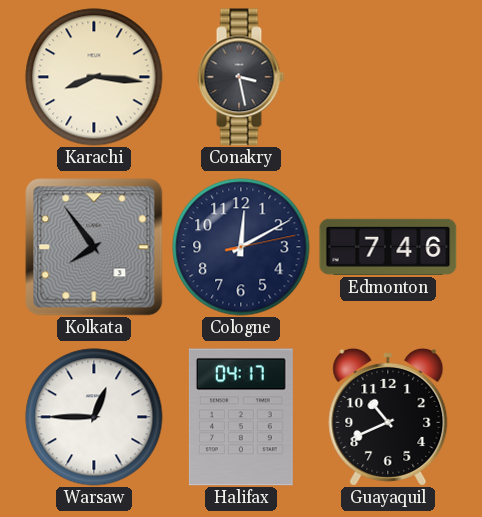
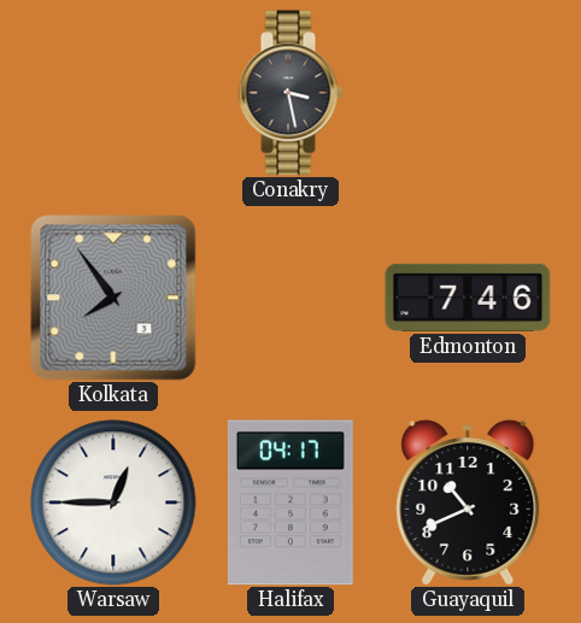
Karachi: 8:16 -> none
Cologne: 12:10 -> none
